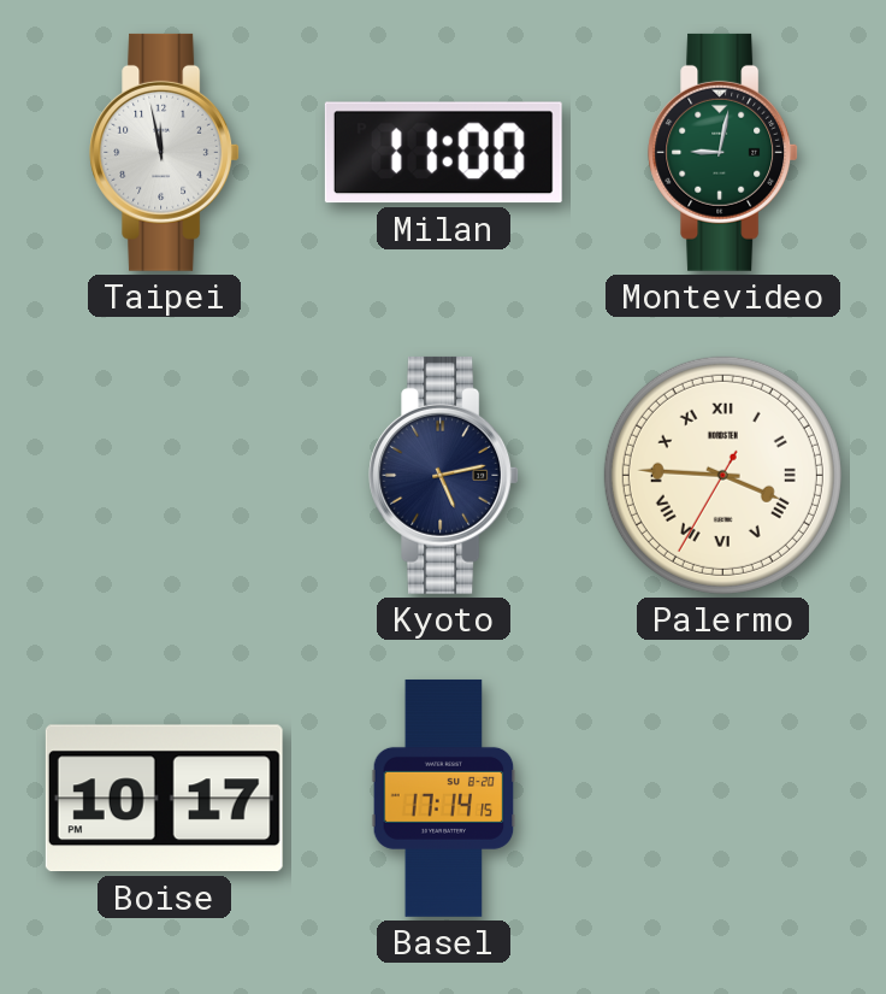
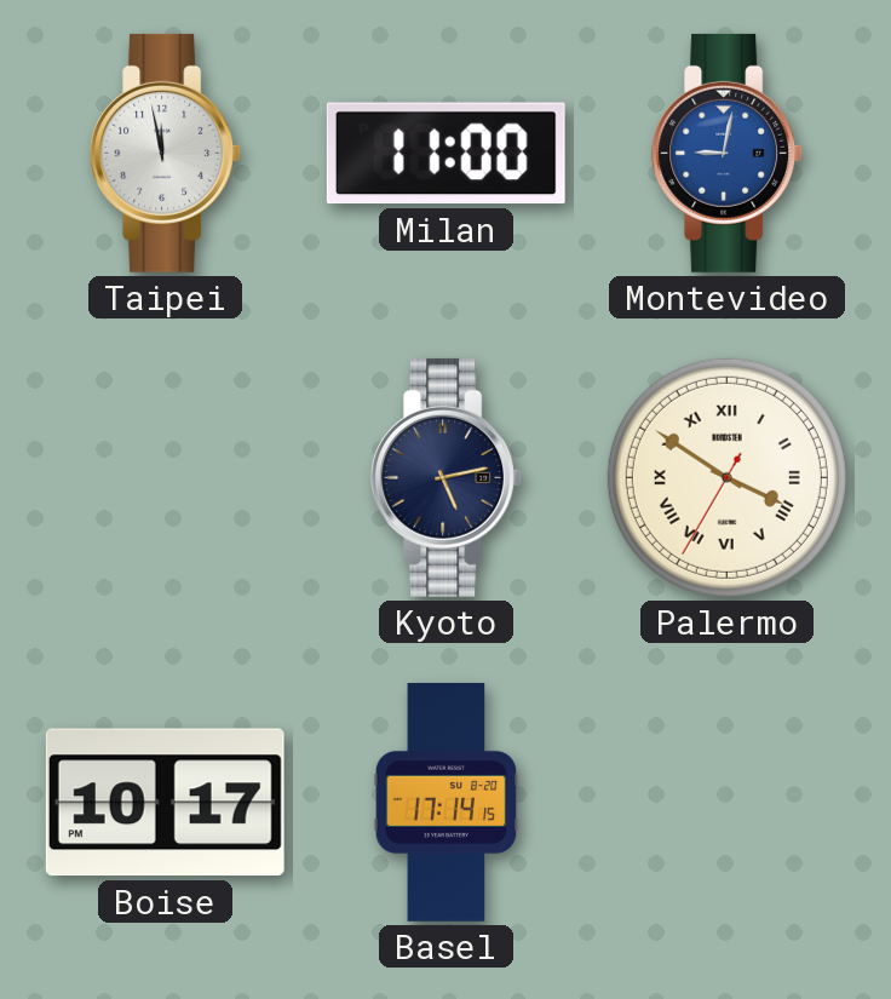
Montevideo dial: green -> blue
Palermo: 3:45 -> 3:50
